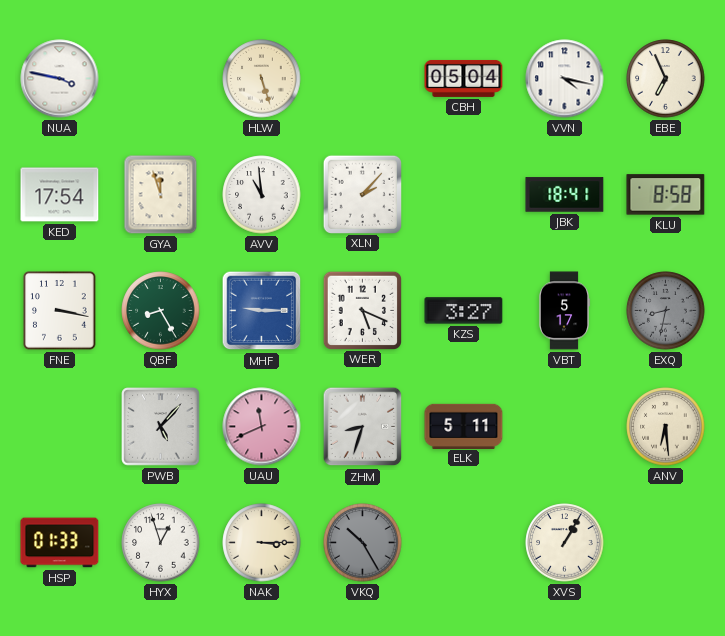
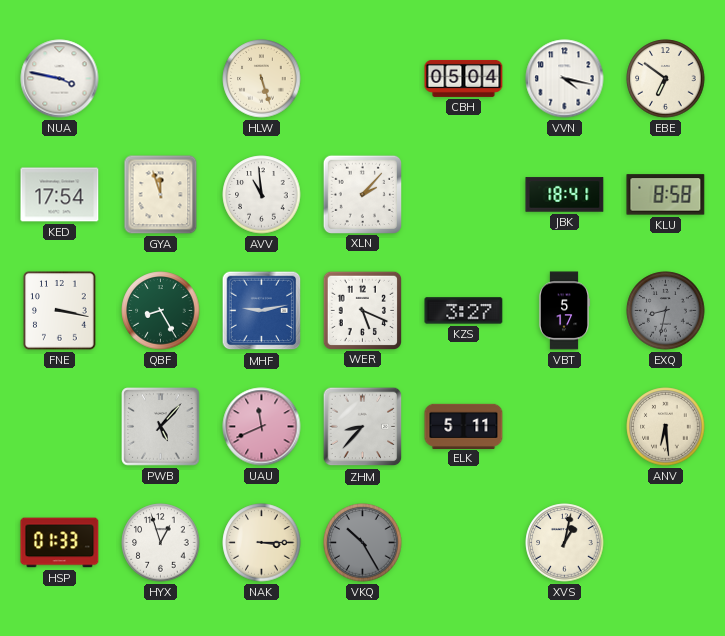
EBE: 6:56 -> 6:51
MHF: 9:15 -> 9:13
ZHM: 8:33 -> 8:37
XVS: 1:05 -> 1:02
